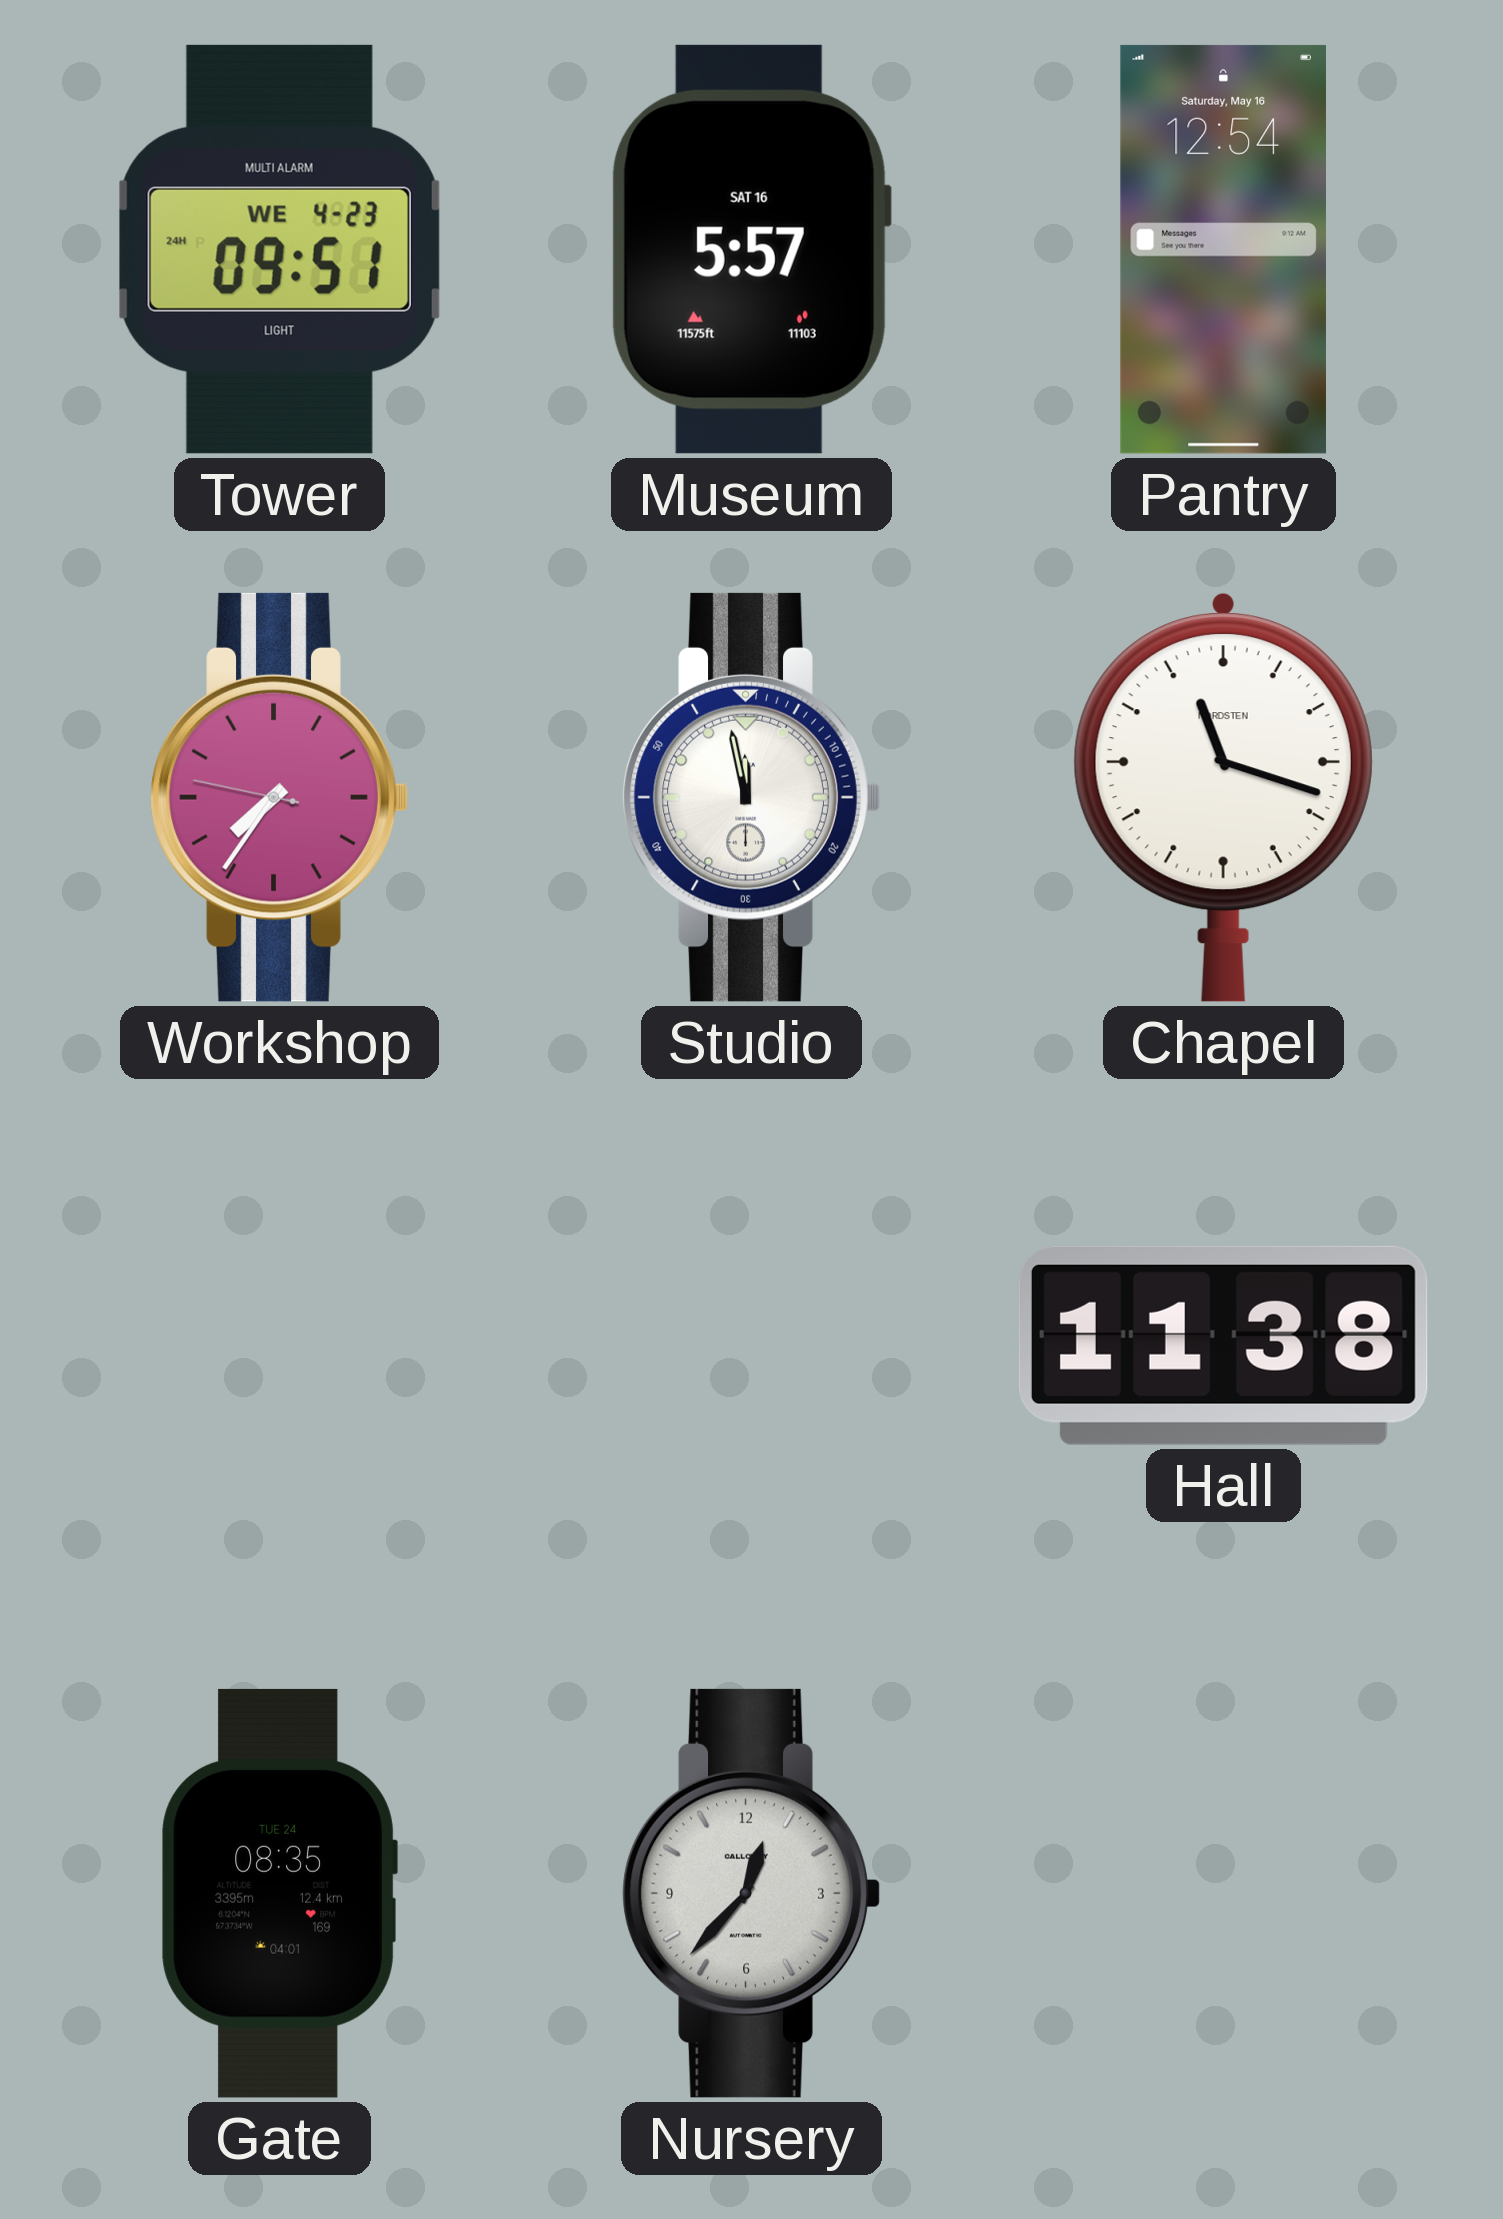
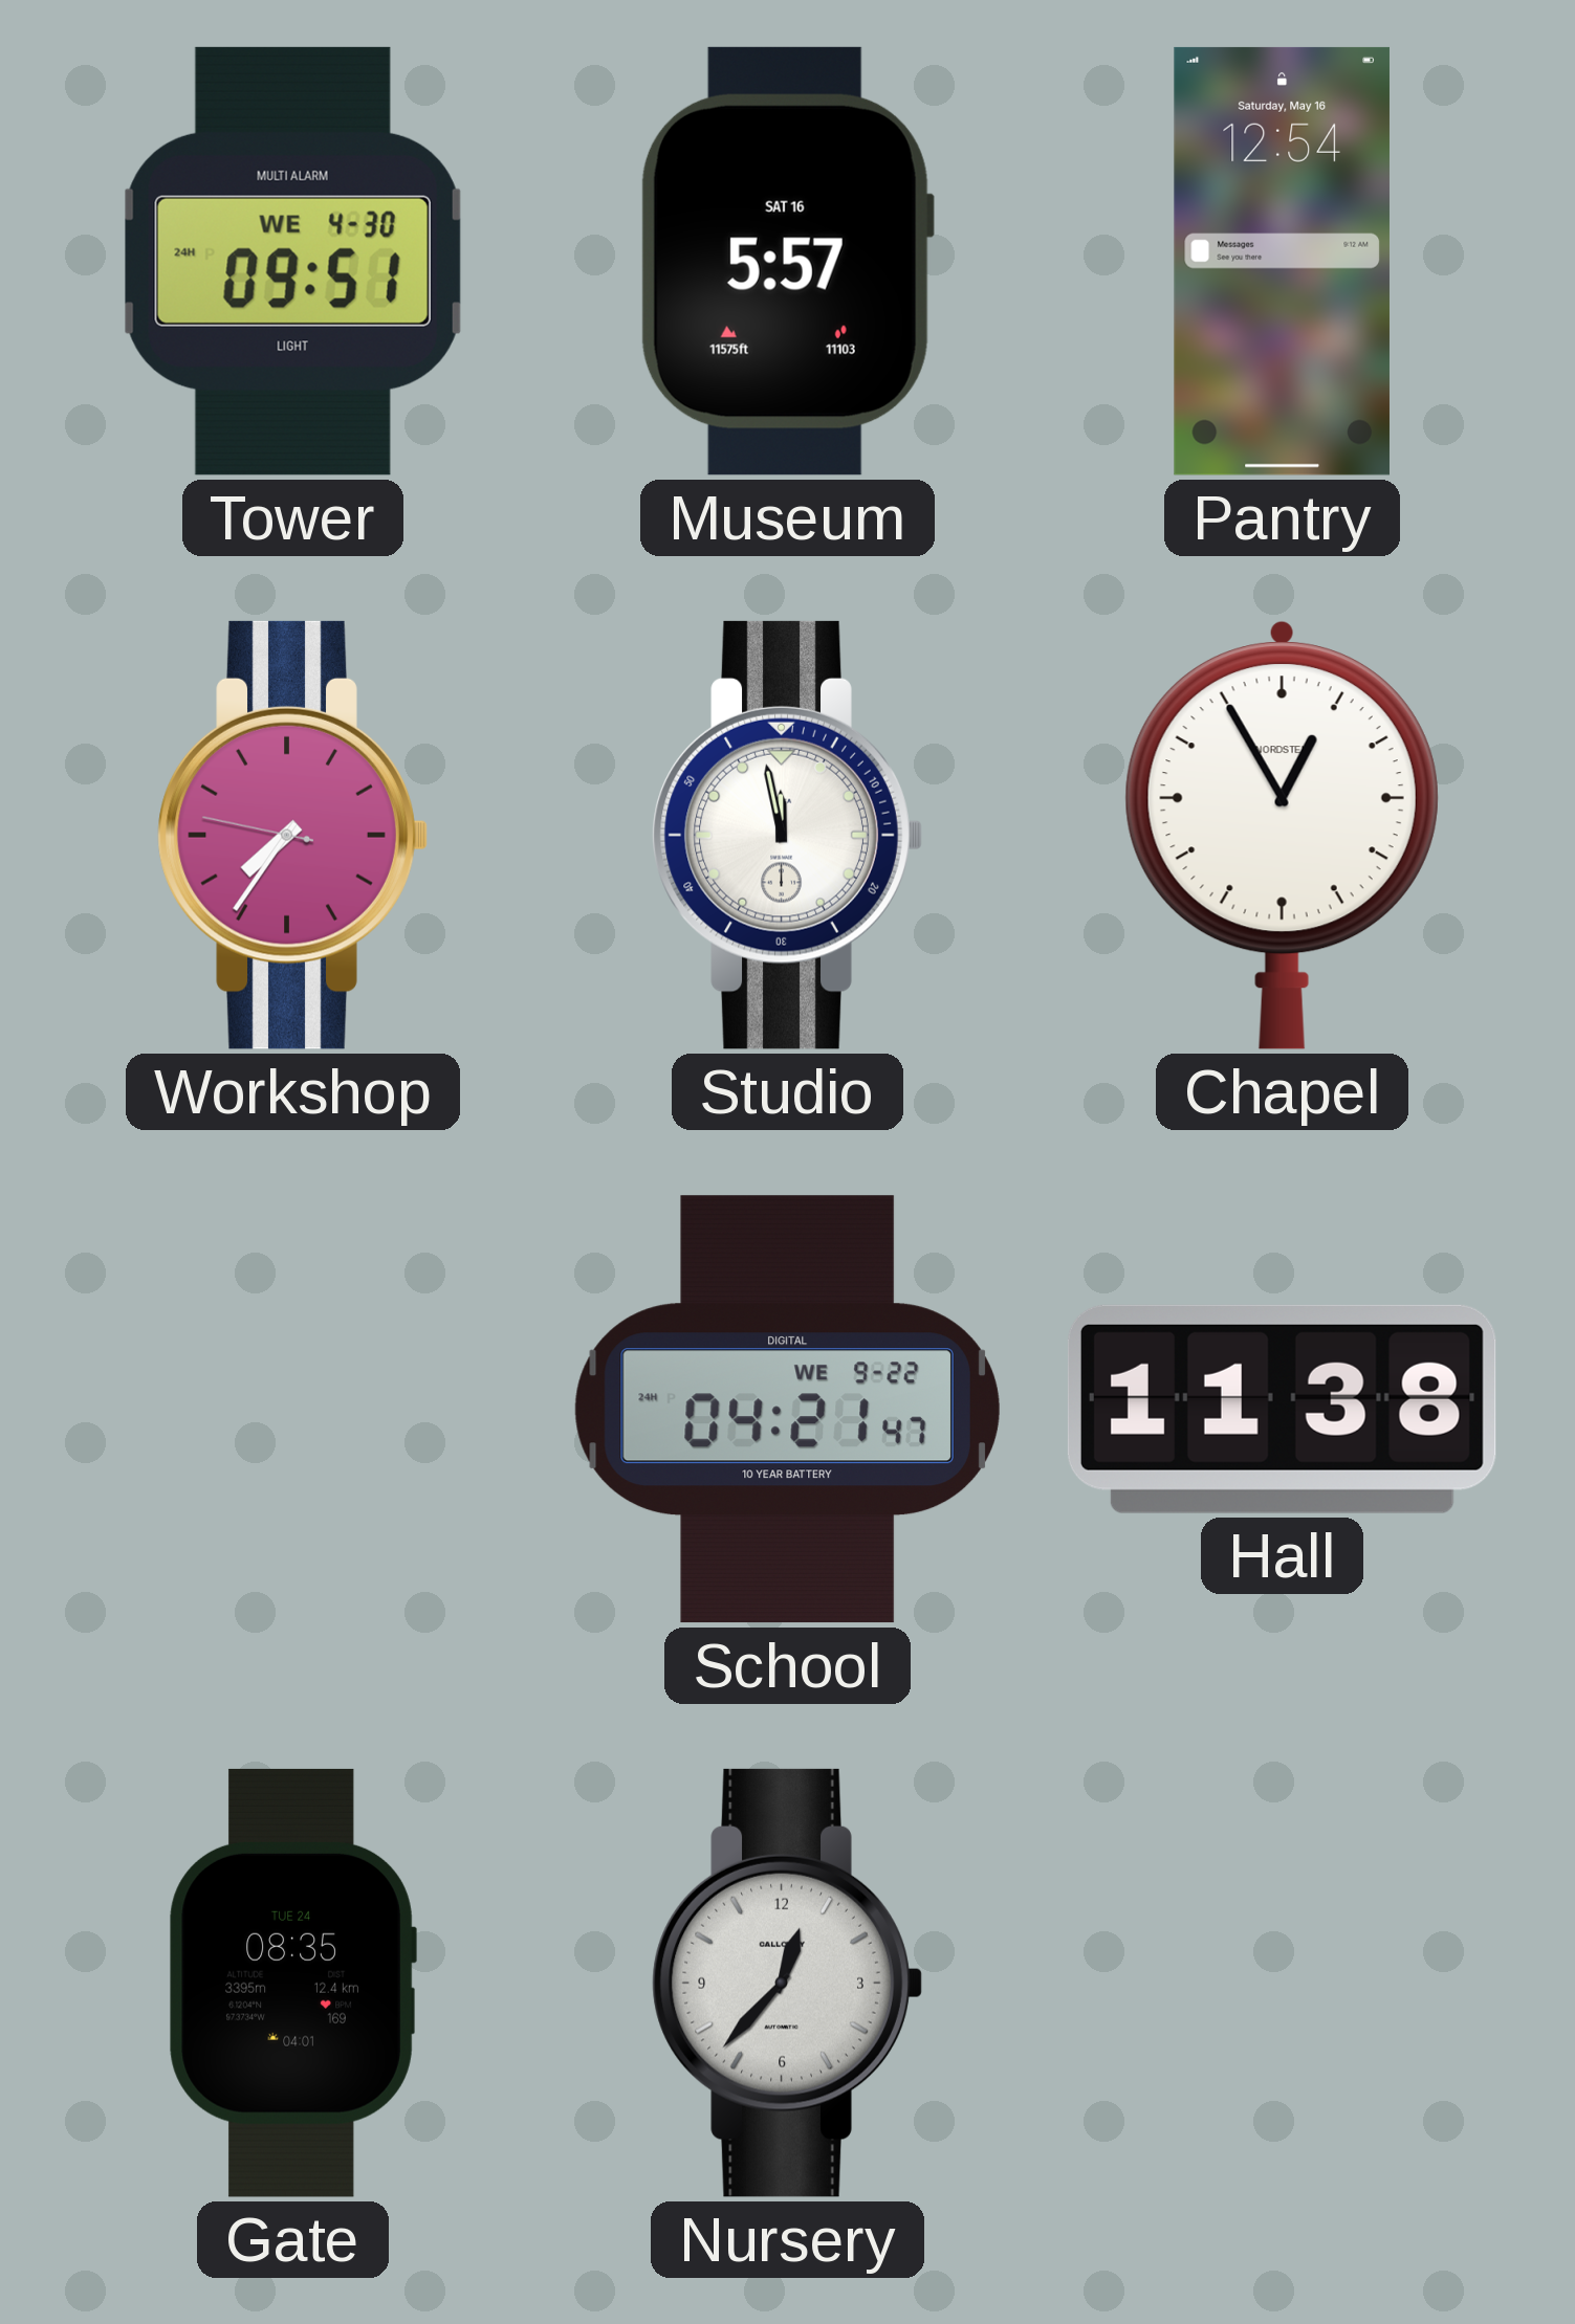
Tower date: WE 4-23 -> WE 4-30
Chapel: 11:18 -> 12:55
School: none -> 04:21
